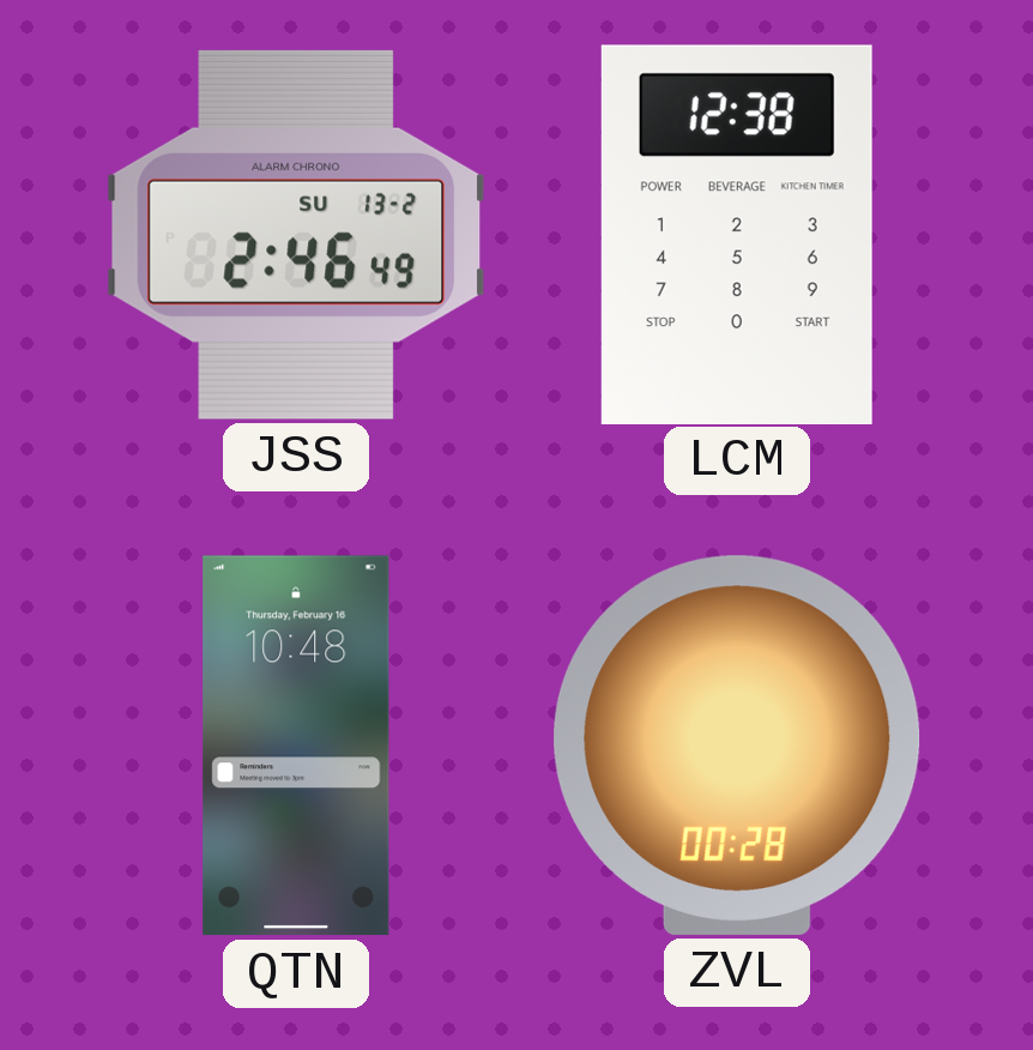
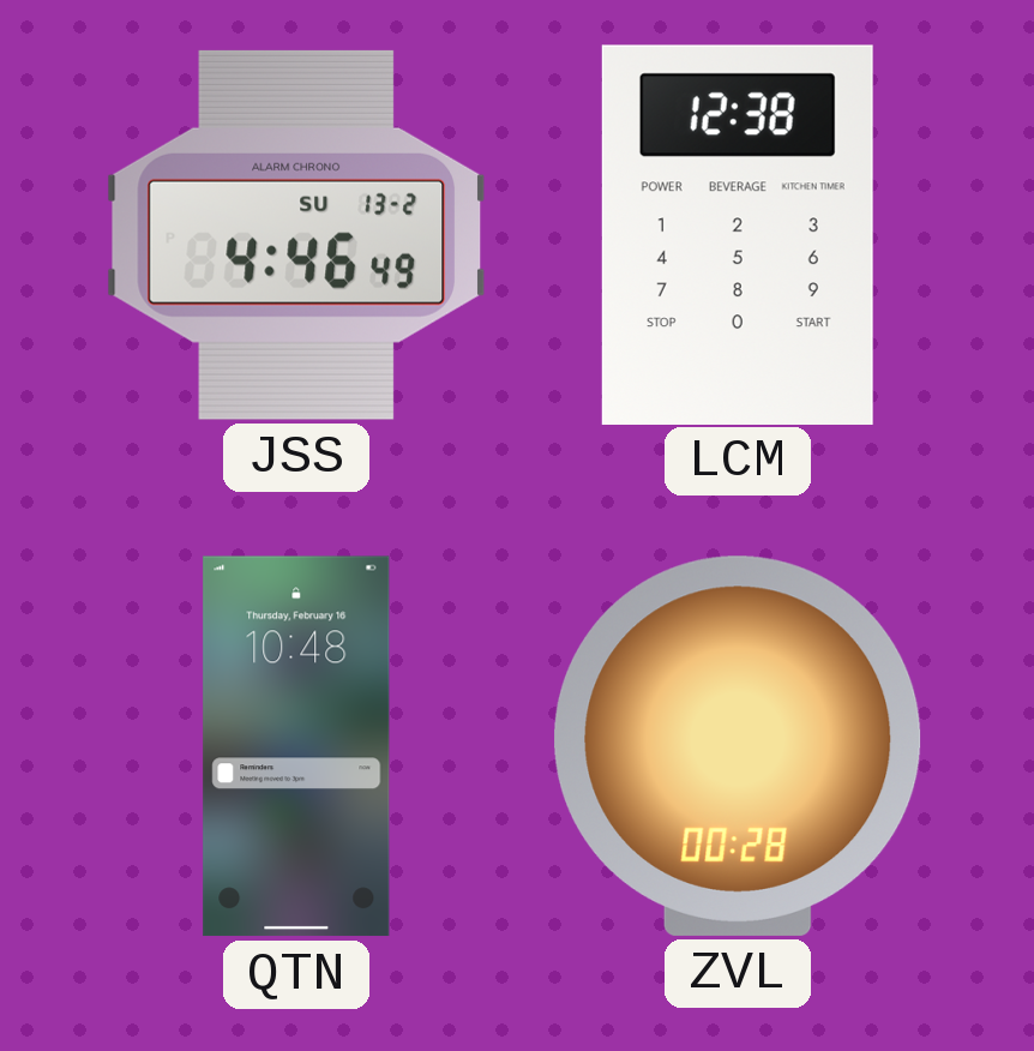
JSS: 2:46 -> 4:46
